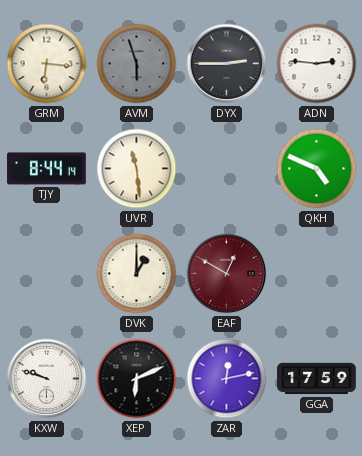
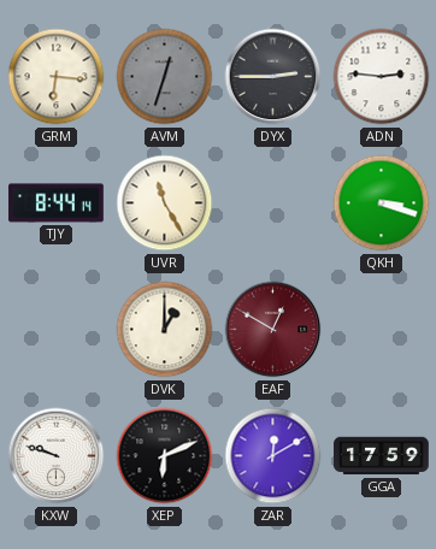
AVM: 5:57 -> 12:33
UVR: 11:29 -> 11:25
QKH: 4:49 -> 3:18
ZAR: 12:13 -> 12:10
